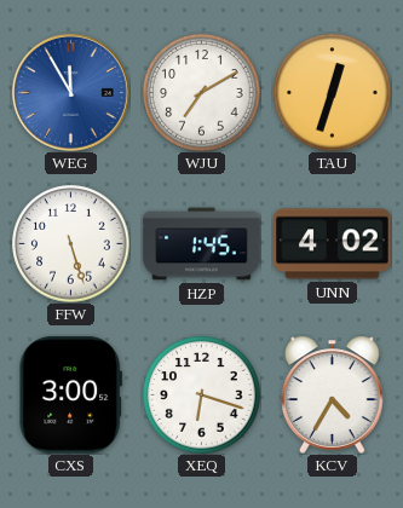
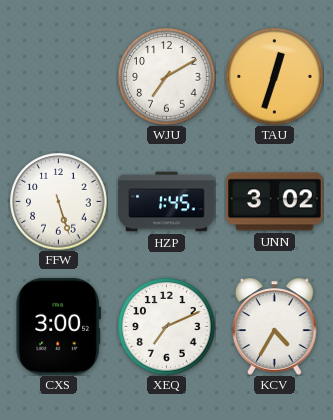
WEG: 11:55 -> none
UNN: 4:02 -> 3:02
XEQ: 6:18 -> 7:11
